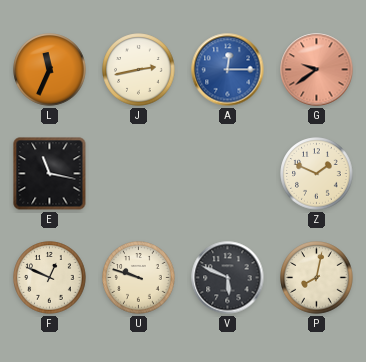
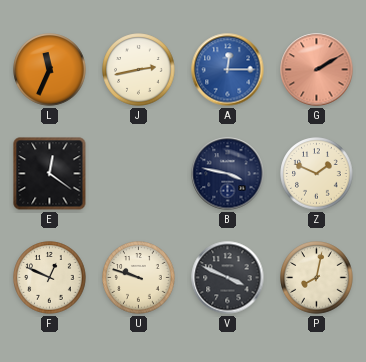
G: 9:39 -> 2:10
E: 11:17 -> 12:21
B: none -> 3:47
V: 5:49 -> 3:49
